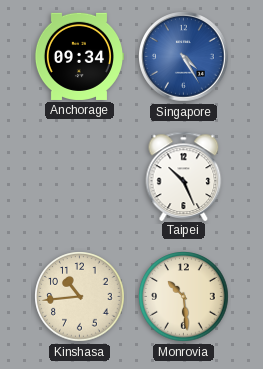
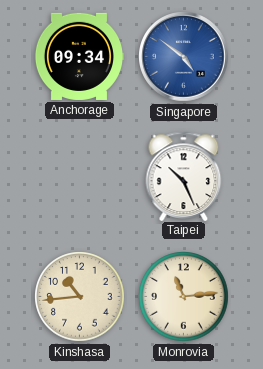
Singapore: 4:25 -> 4:51
Monrovia: 10:29 -> 11:14
